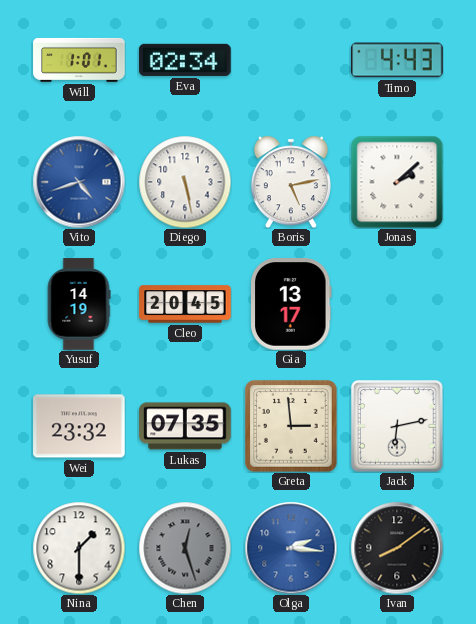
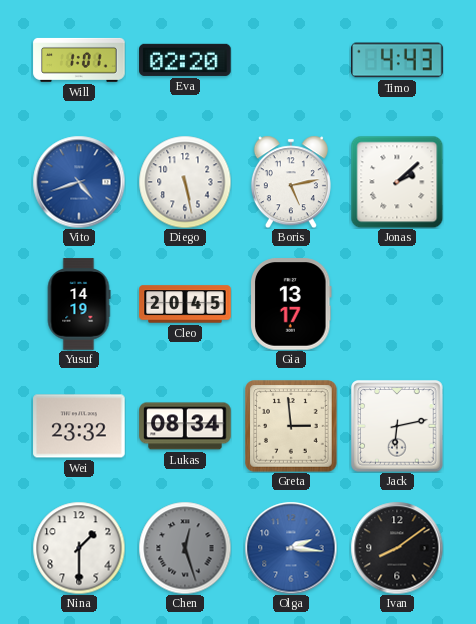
Eva: 02:34 -> 02:20
Lukas: 07:35 -> 08:34
